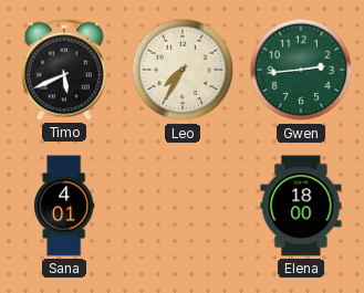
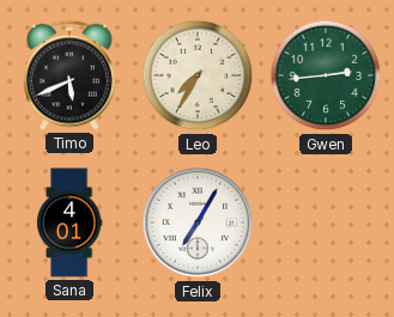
Felix: none -> 7:05
Elena: 18:00 -> none
